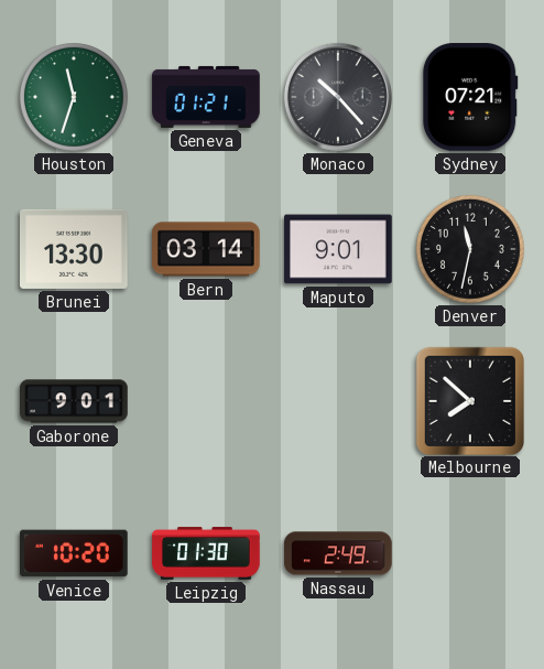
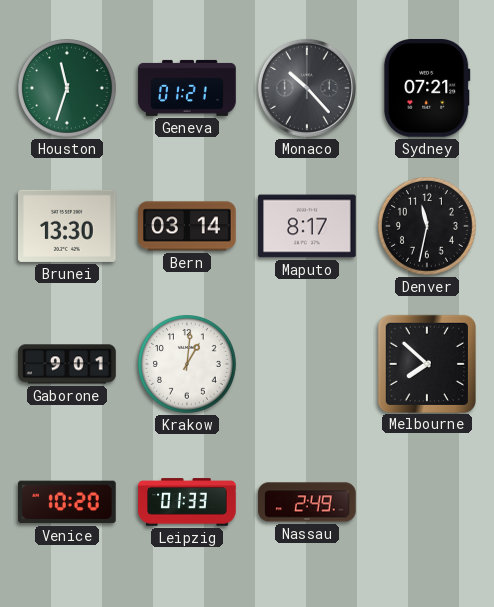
Maputo: 9:01 -> 8:17
Krakow: none -> 1:01
Leipzig: 01:30 -> 01:33
